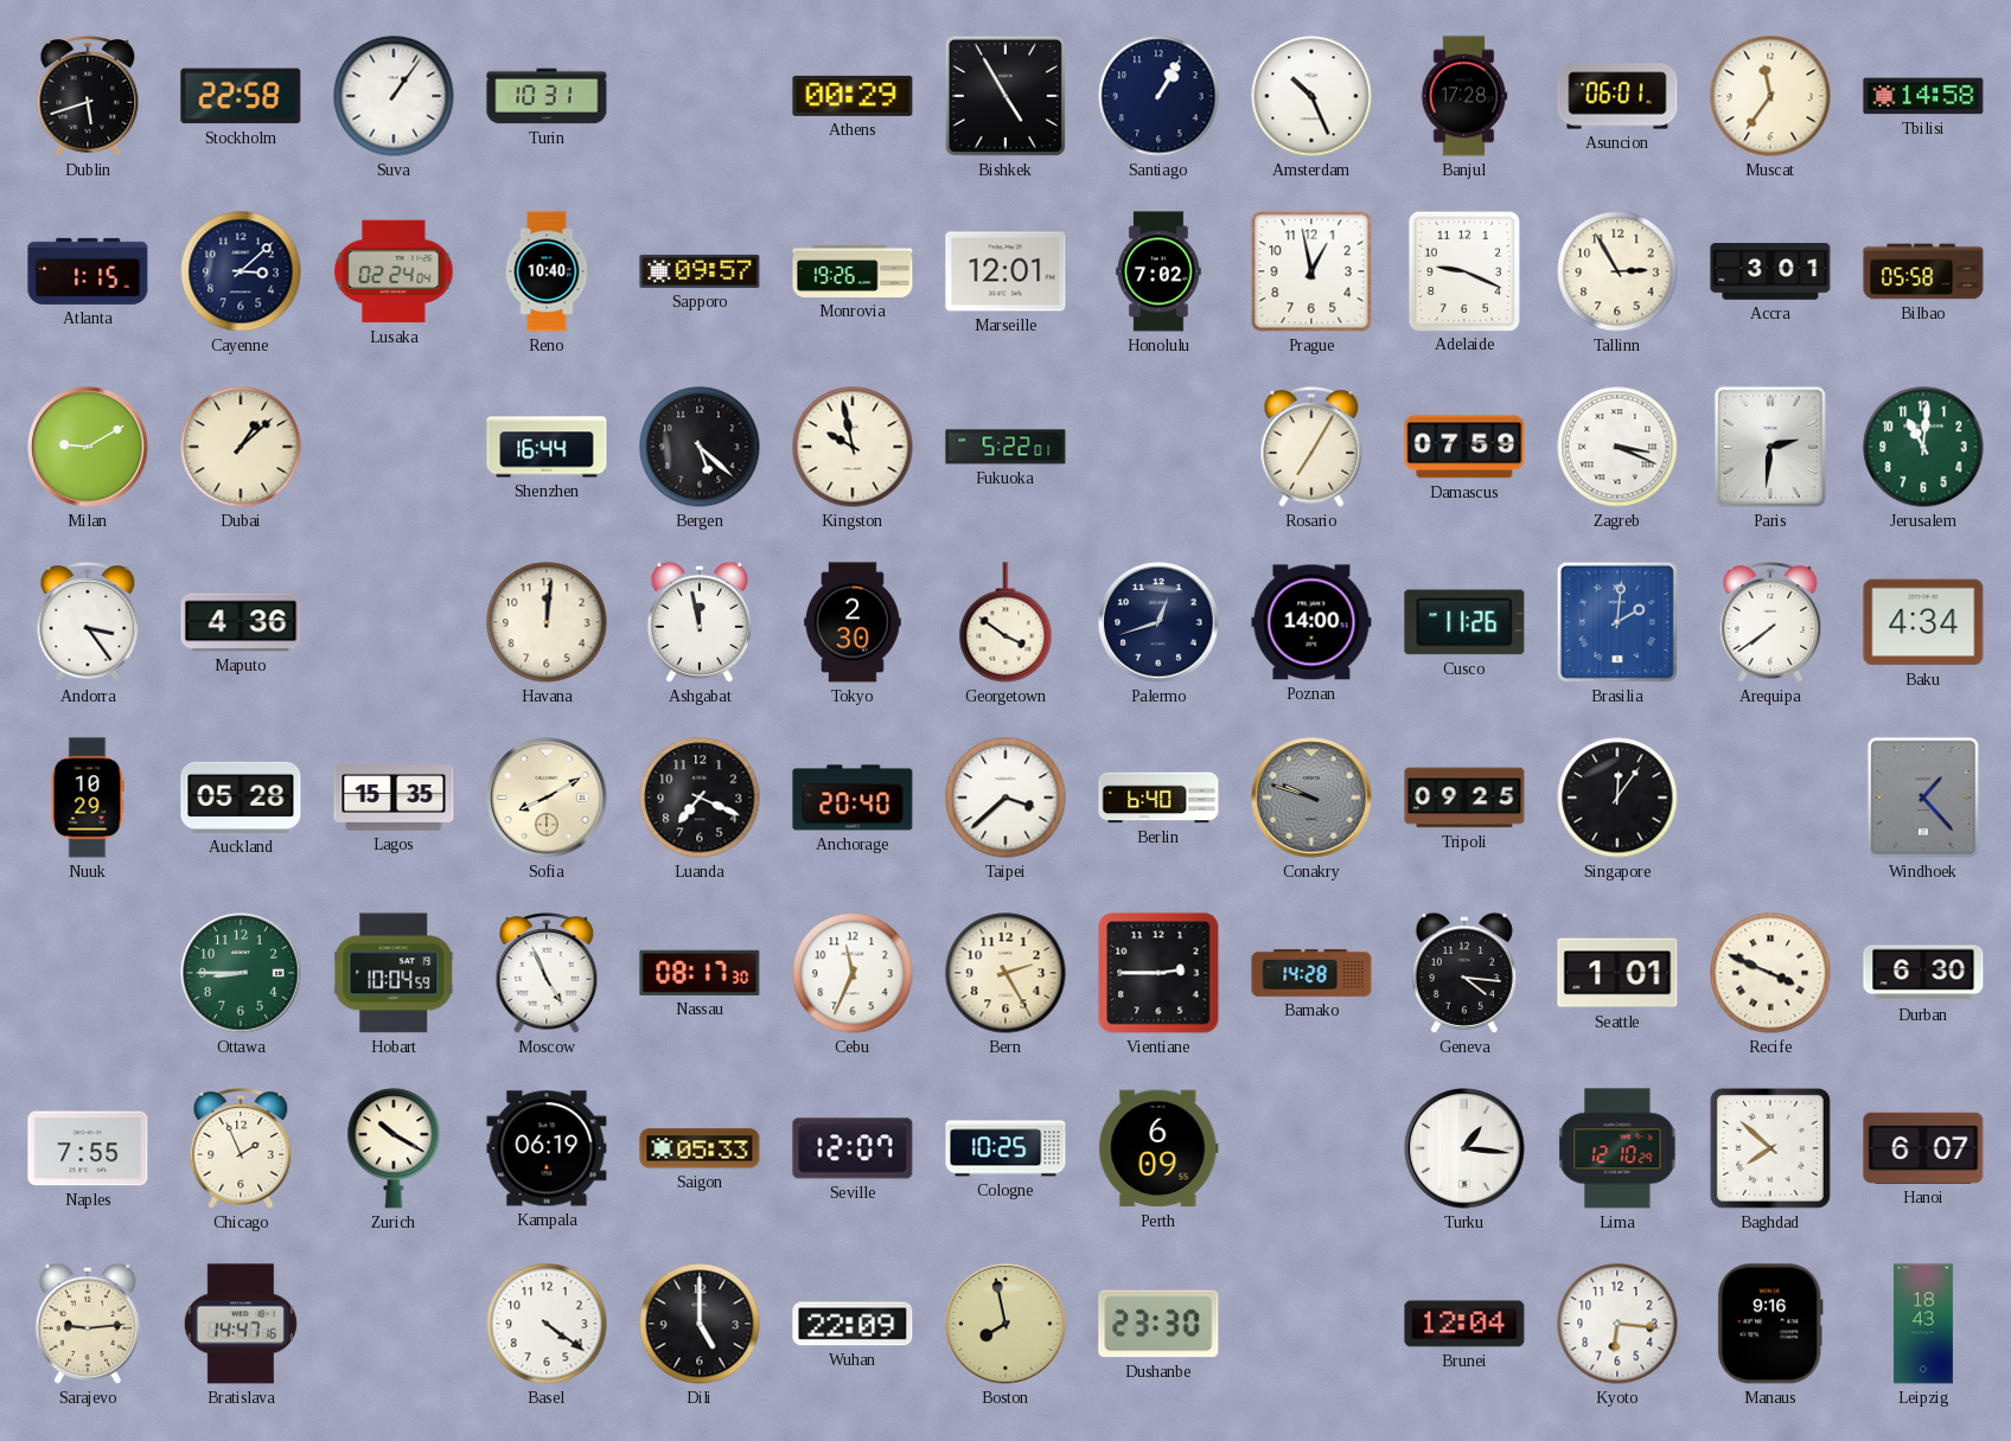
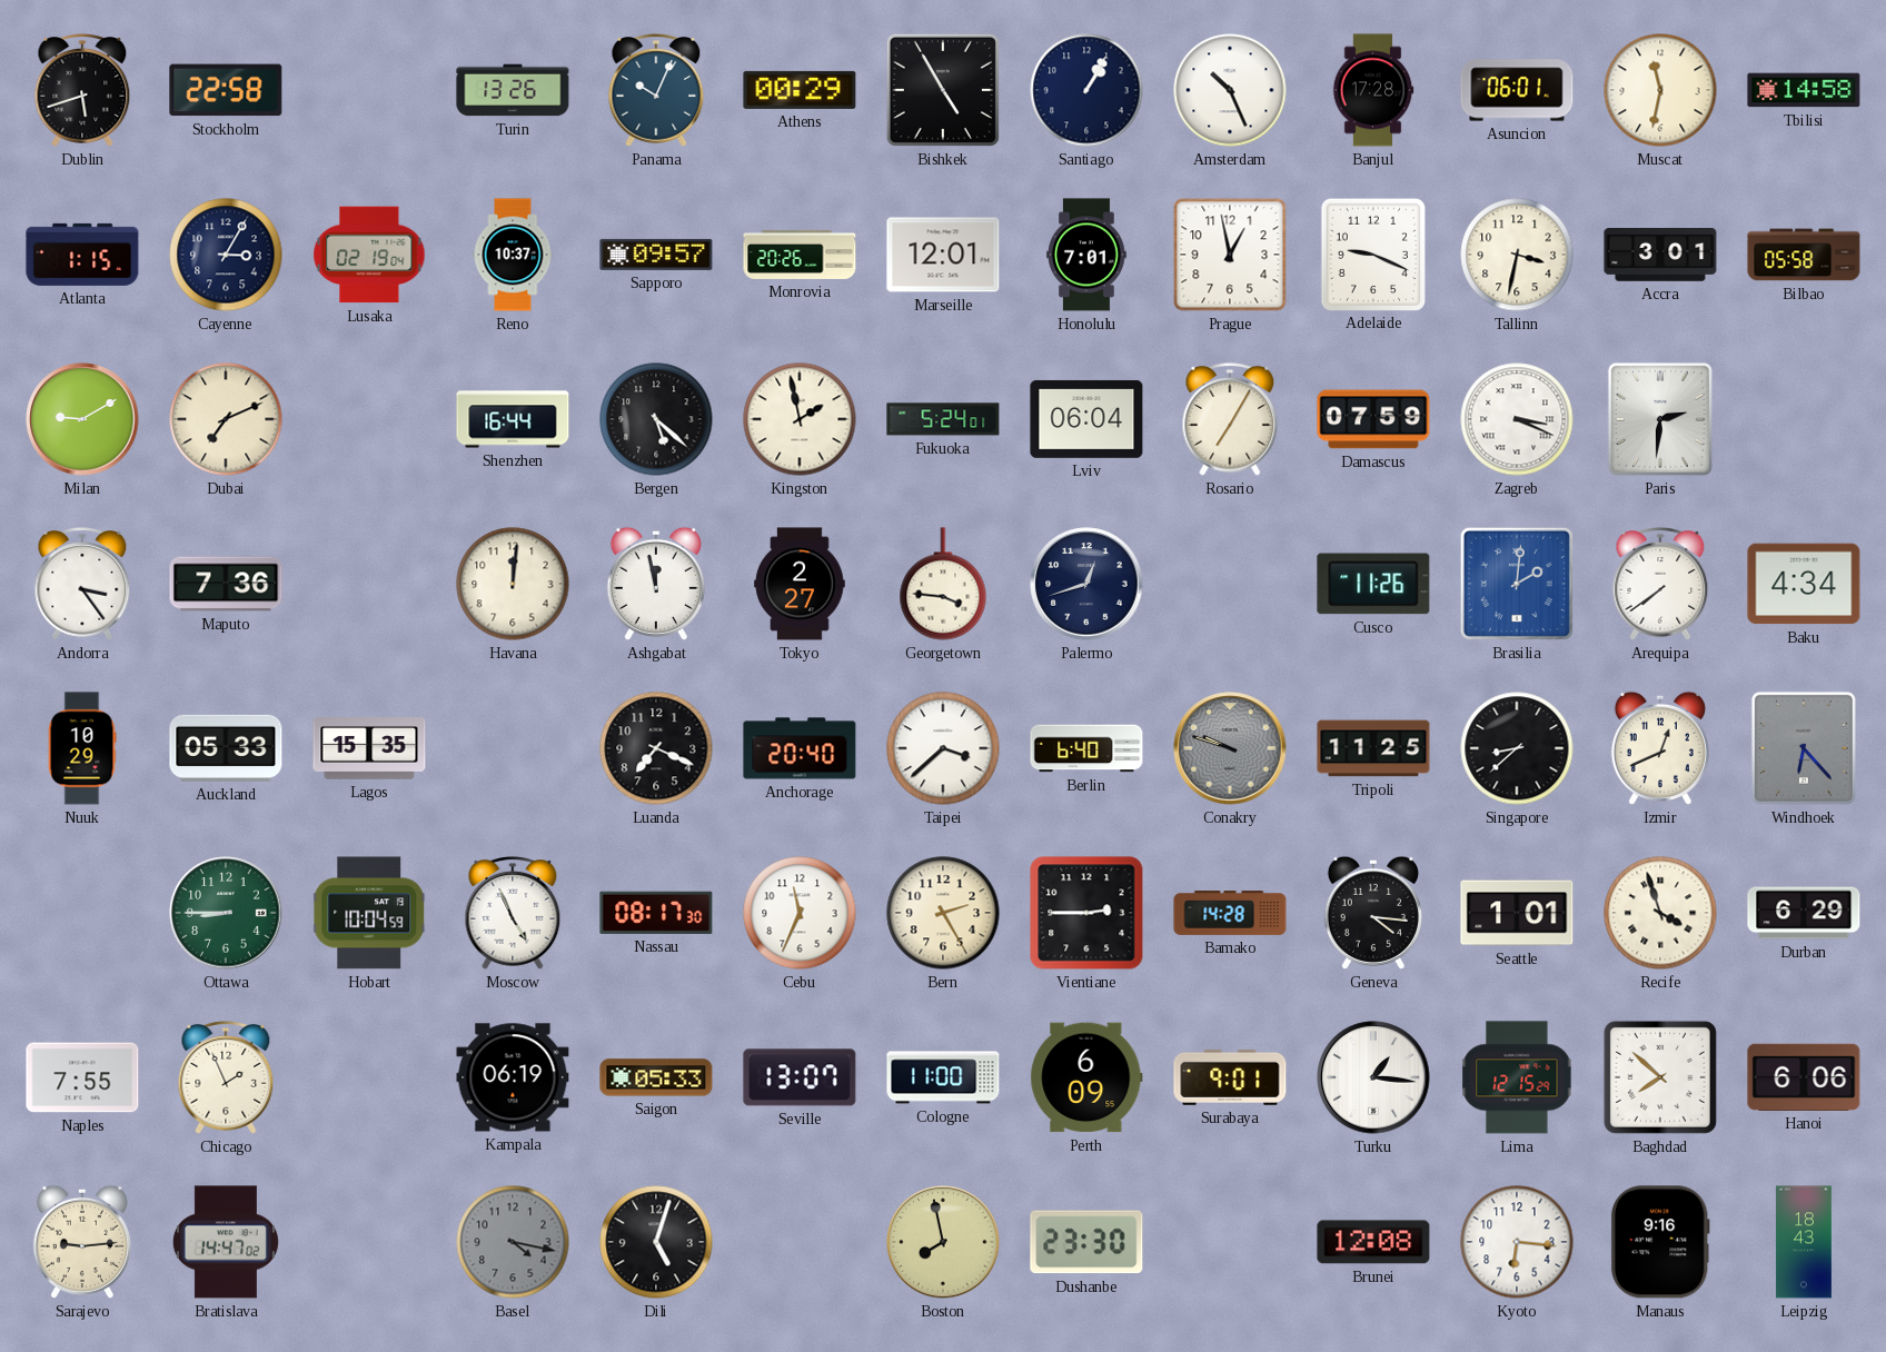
Suva: 1:06 -> none
Turin: 10:31 -> 13:26
Panama: none -> 10:04
Muscat: 11:36 -> 11:32
Cayenne: 3:08 -> 3:05
Lusaka: 02:24 -> 02:19
Reno: 10:40 -> 10:37
Monrovia: 19:26 -> 20:26
Honolulu: 7:02 -> 7:01
Tallinn: 2:55 -> 3:32
Dubai: 1:08 -> 7:11
Kingston: 9:58 -> 1:58
Fukuoka: 5:22 -> 5:24
Lviv: none -> 06:04
Jerusalem: 11:01 -> none
Maputo: 4:36 -> 7:36
Tokyo: 2:30 -> 2:27
Georgetown: 3:51 -> 3:46
Poznan: 14:00 -> none
Auckland: 05:28 -> 05:33
Sofia: 8:10 -> none
Tripoli: 09:25 -> 11:25
Singapore: 12:06 -> 8:38
Izmir: none -> 12:41
Windhoek: 1:23 -> 6:23
Recife: 3:49 -> 3:57
Durban: 6:30 -> 6:29
Zurich: 10:20 -> none
Seville: 12:07 -> 13:07
Cologne: 10:25 -> 11:00
Surabaya: none -> 9:01
Lima: 12:10 -> 12:15
Hanoi: 6:07 -> 6:06
Bratislava: 14:47:16 -> 14:47:02
Basel: 4:21 -> 4:17
Basel dial: white -> grey
Dili: 5:00 -> 5:03
Wuhan: 22:09 -> none
Brunei: 12:04 -> 12:08
